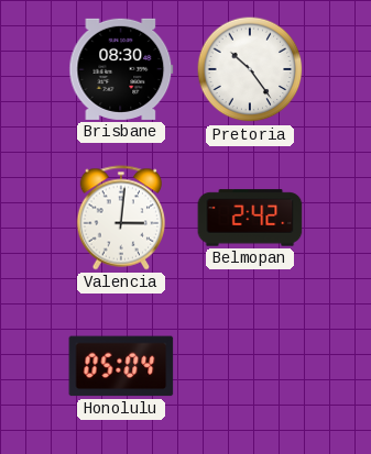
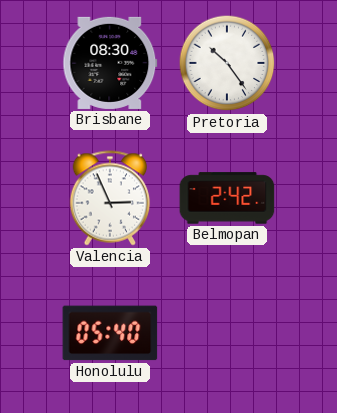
Valencia: 3:01 -> 2:56
Honolulu: 05:04 -> 05:40
